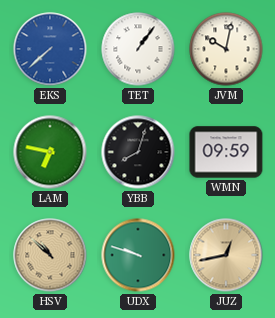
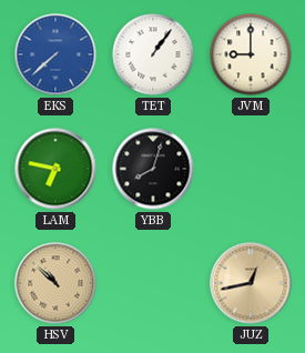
JVM: 10:02 -> 9:00
WMN: 09:59 -> none
UDX: 9:48 -> none
